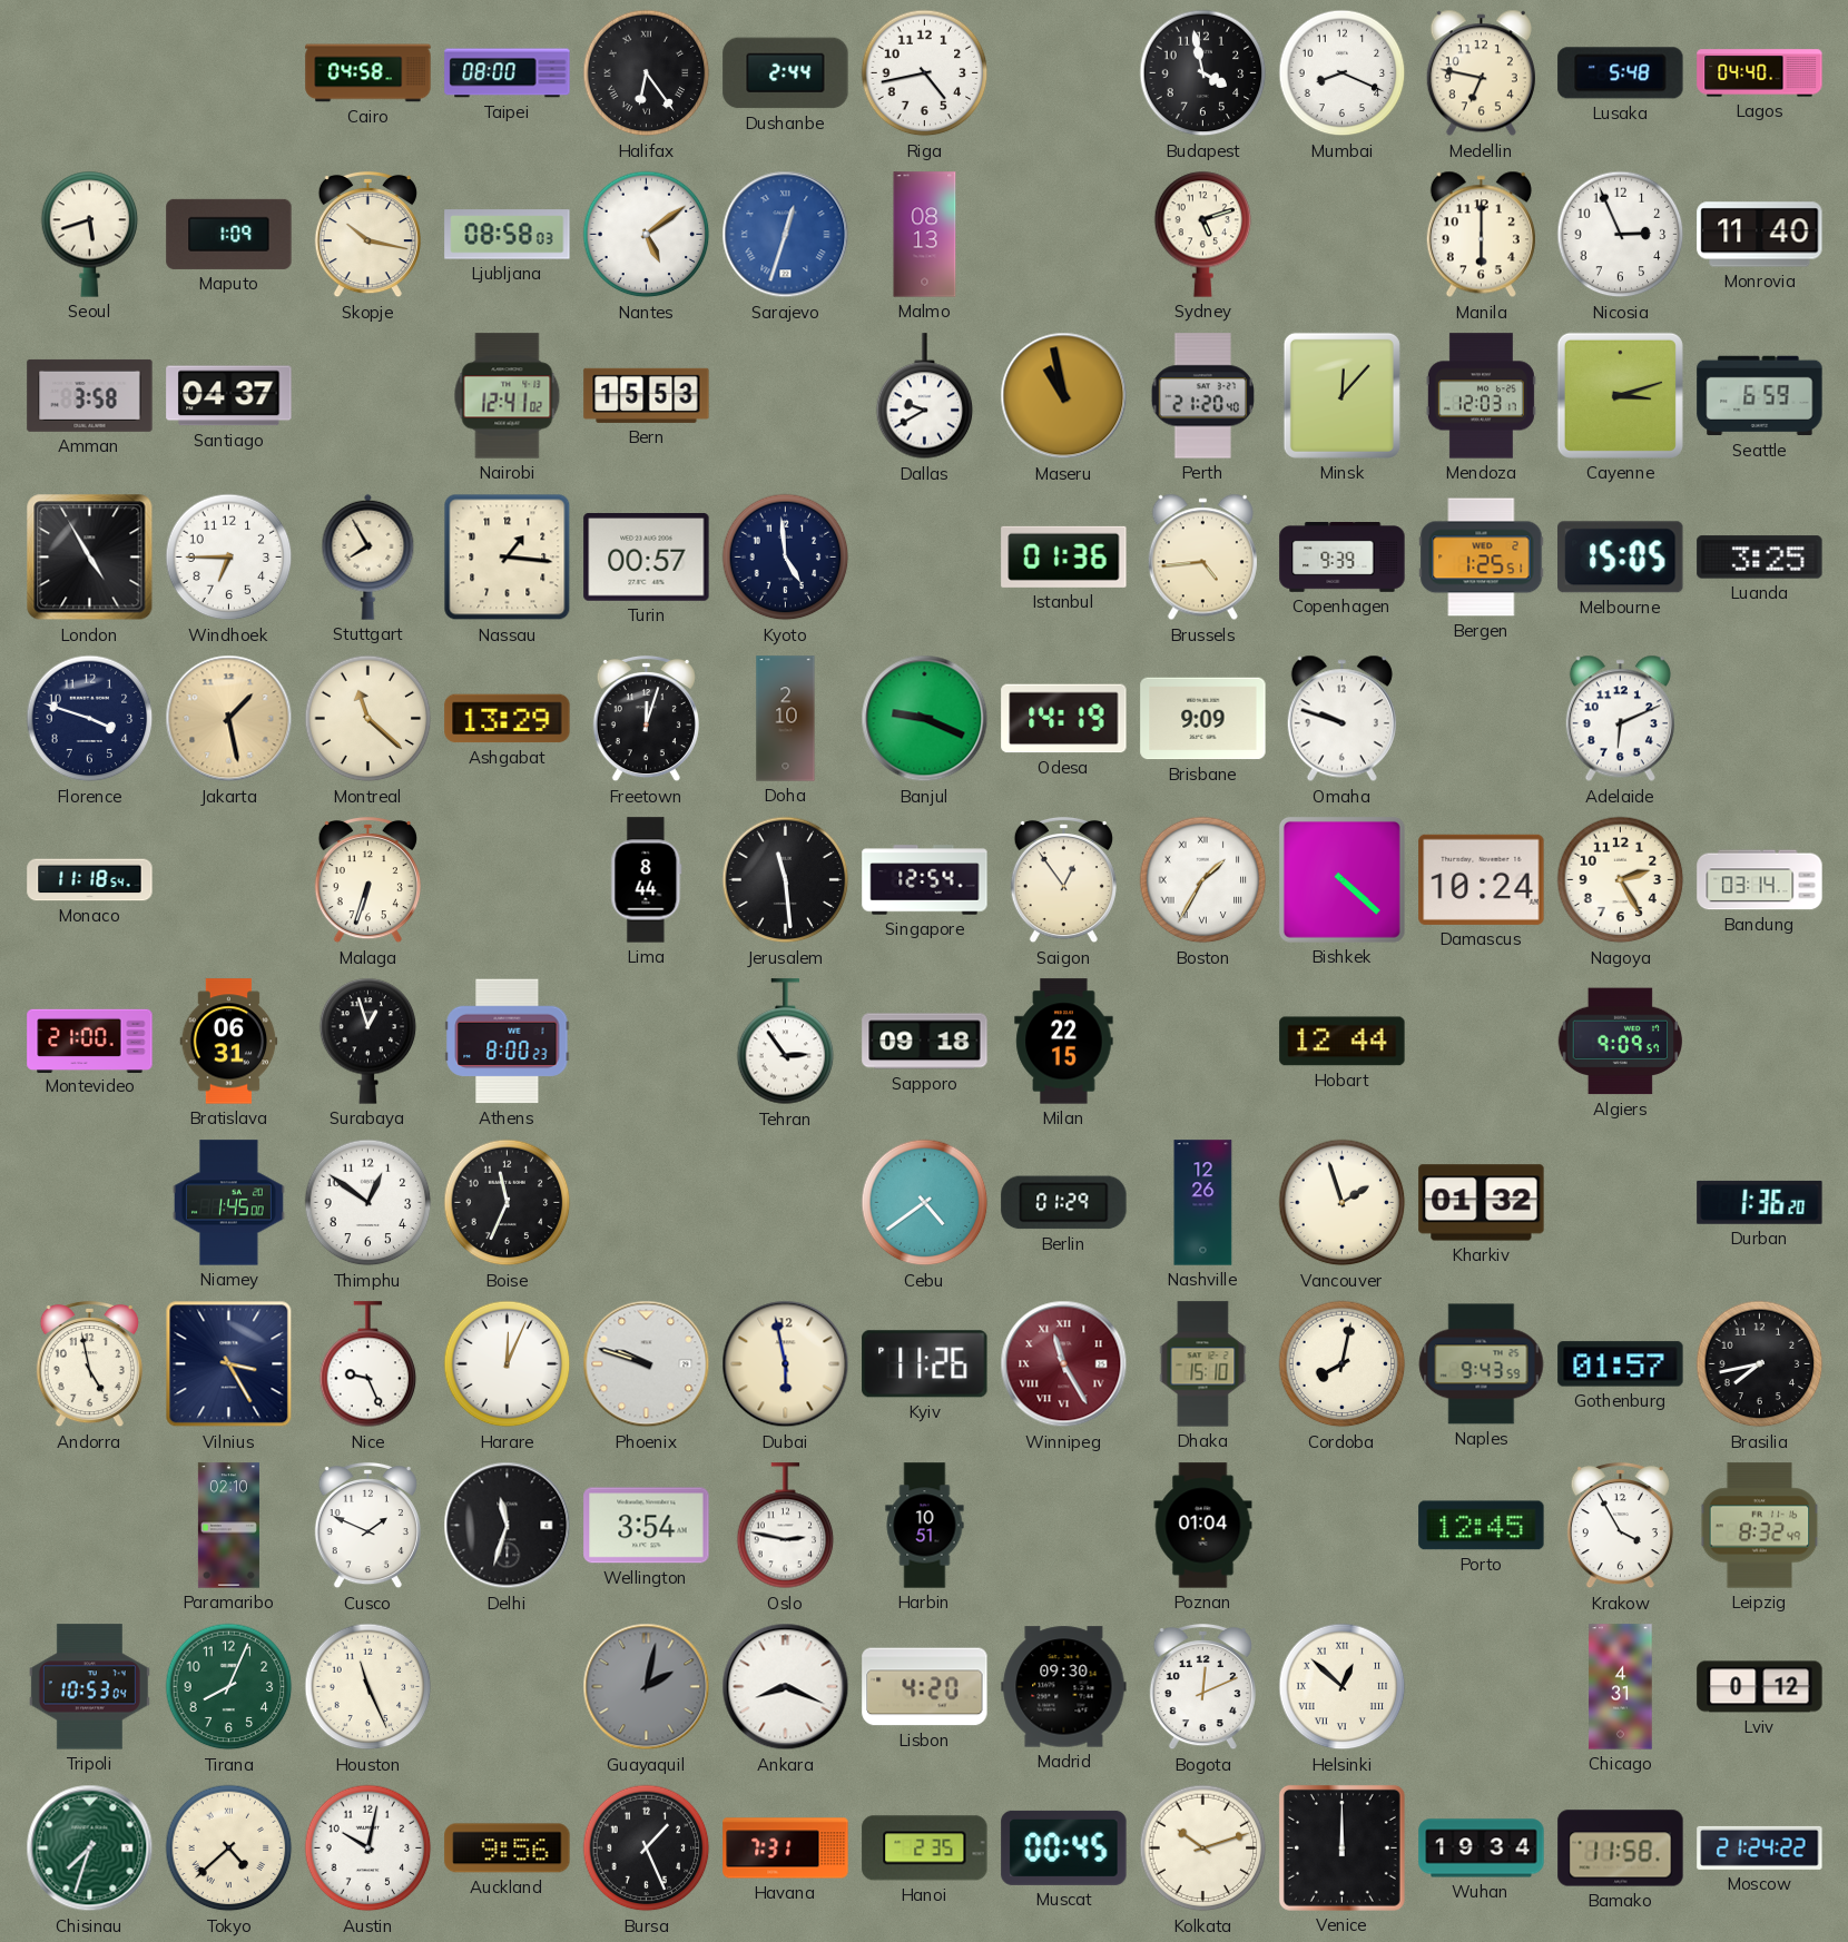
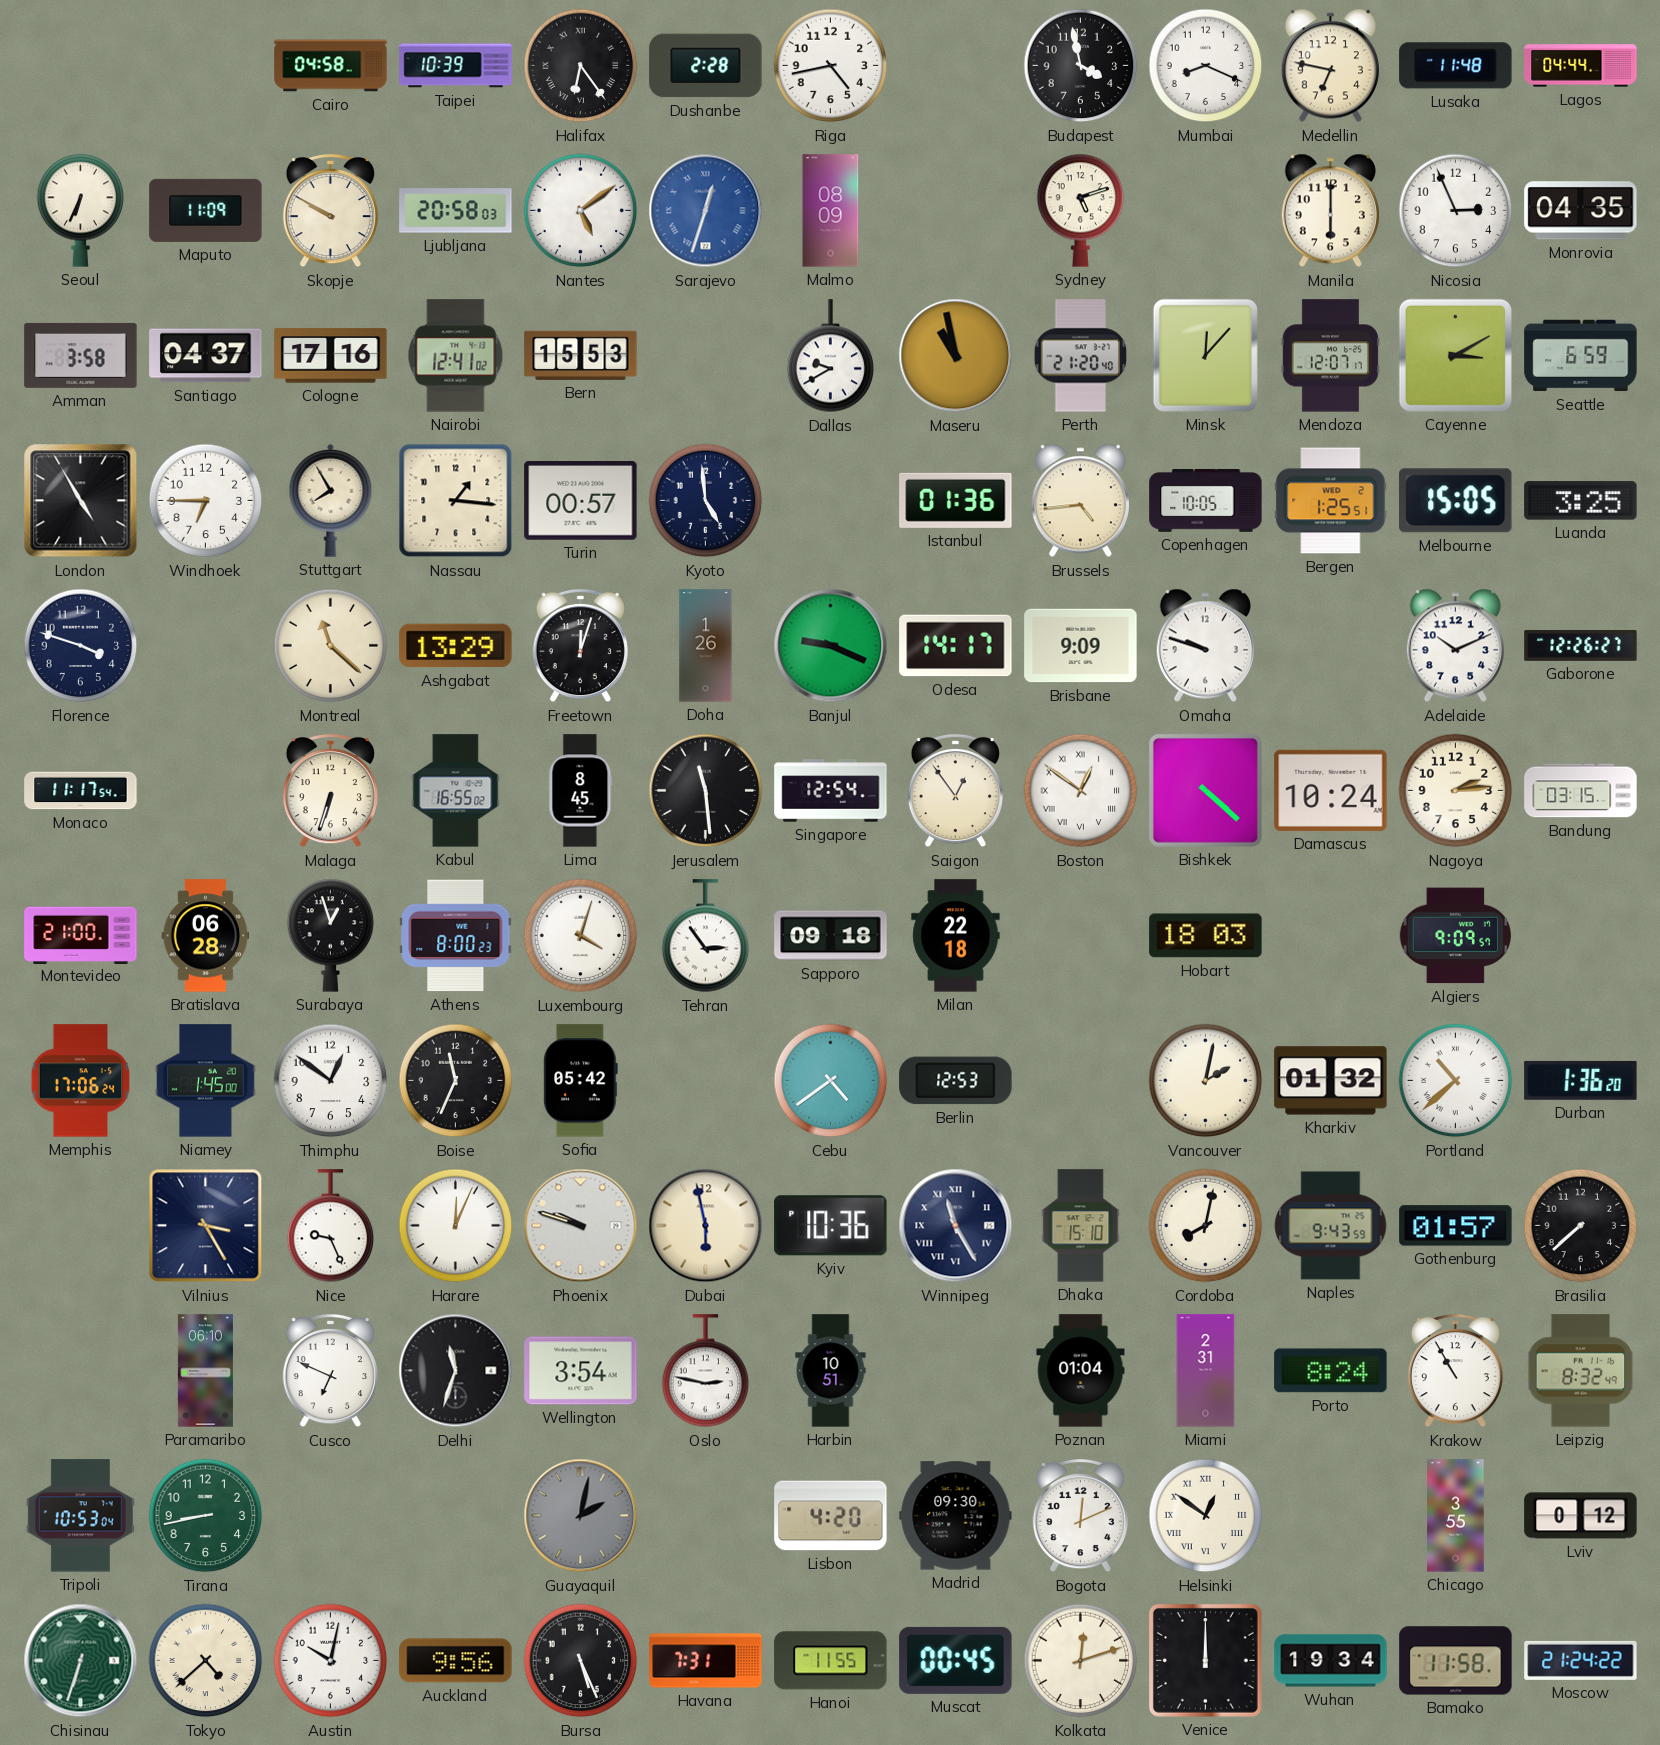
Taipei: 08:00 -> 10:39
Dushanbe: 2:44 -> 2:28
Lusaka: 5:48 -> 11:48
Lagos: 04:40 -> 04:44
Seoul: 5:42 -> 6:34
Maputo: 1:09 -> 11:09
Skopje: 10:17 -> 9:50
Ljubljana: 08:58 -> 20:58
Malmo: 08:13 -> 08:09
Monrovia: 11:40 -> 04:35
Cologne: none -> 17:16
Mendoza: 12:03 -> 12:07
Cayenne: 3:12 -> 3:10
Copenhagen: 9:39 -> 10:05
Jakarta: 1:28 -> none
Doha: 2:10 -> 1:26
Odesa: 14:19 -> 14:17
Adelaide: 6:11 -> 10:11
Gaborone: none -> 12:26
Monaco: 11:18 -> 11:17
Kabul: none -> 16:55
Lima: 8:44 -> 8:45
Boston: 1:35 -> 12:51
Nagoya: 2:25 -> 2:14
Bandung: 03:14 -> 03:15
Bratislava: 06:31 -> 06:28
Luxembourg: none -> 4:03
Milan: 22:15 -> 22:18
Hobart: 12:44 -> 18:03
Memphis: none -> 17:06
Sofia: none -> 05:42
Berlin: 01:29 -> 12:53
Nashville: 12:26 -> none
Vancouver: 1:57 -> 2:02
Portland: none -> 10:38
Andorra: 4:58 -> none
Kyiv: 11:26 -> 10:36
Winnipeg dial: burgundy -> navy
Brasilia: 7:43 -> 7:38
Paramaribo: 02:10 -> 06:10
Cusco: 1:49 -> 6:49
Miami: none -> 2:31
Porto: 12:45 -> 8:24
Krakow: 3:55 -> 10:55
Tirana: 8:04 -> 8:43
Houston: 11:26 -> none
Ankara: 8:19 -> none
Helsinki: 12:52 -> 12:51
Chicago: 4:31 -> 3:55
Chisinau: 7:33 -> 6:33
Bursa: 1:26 -> 5:26
Hanoi: 2:35 -> 11:55
Kolkata: 10:12 -> 12:12
